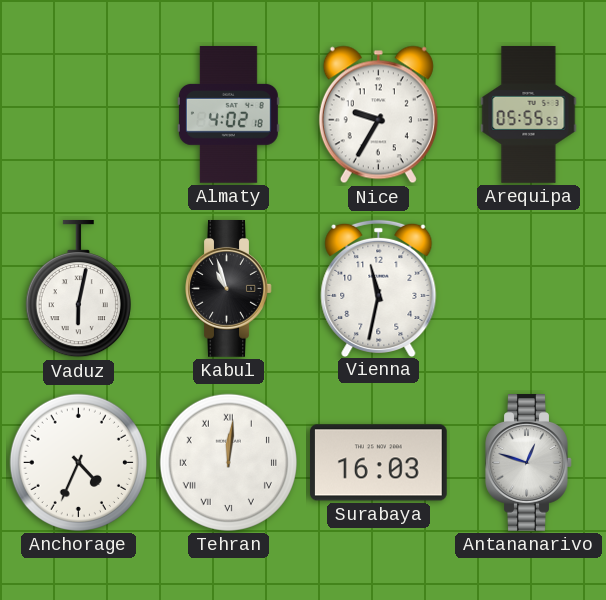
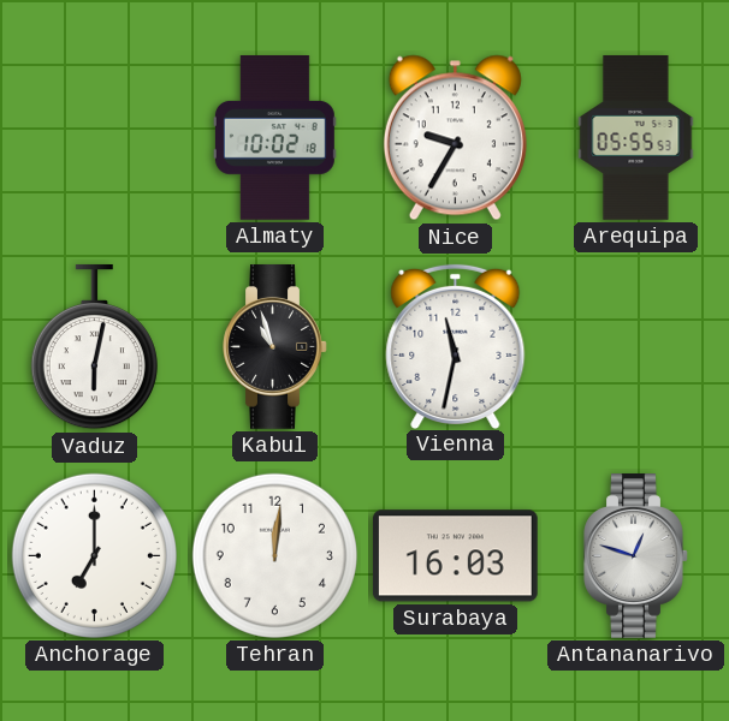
Almaty: 4:02 -> 10:02
Anchorage: 4:34 -> 7:00
Tehran numerals: Roman -> Arabic
